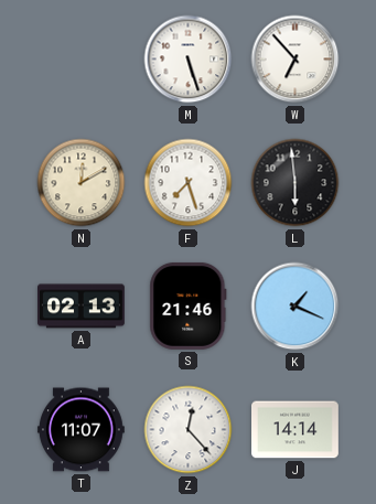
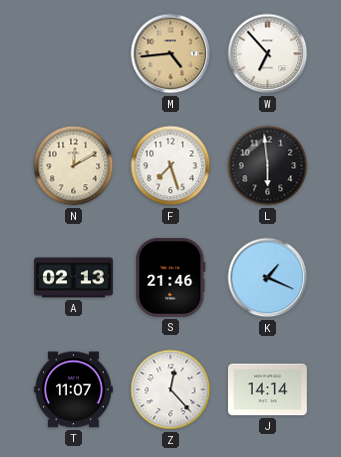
M: 5:27 -> 4:44
M dial: white -> champagne
